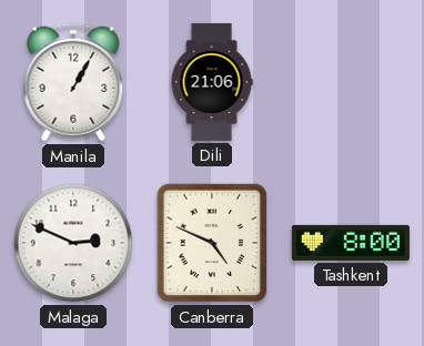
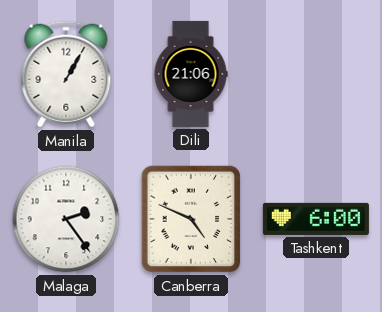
Malaga: 2:49 -> 2:24
Tashkent: 8:00 -> 6:00
